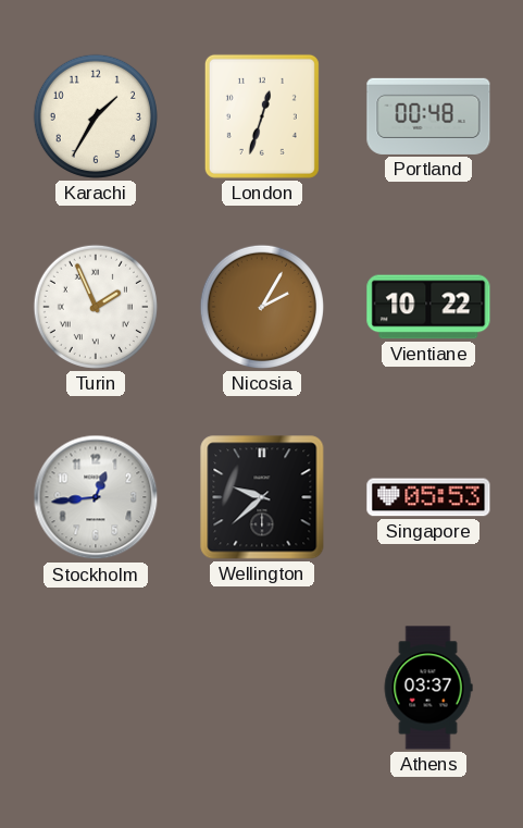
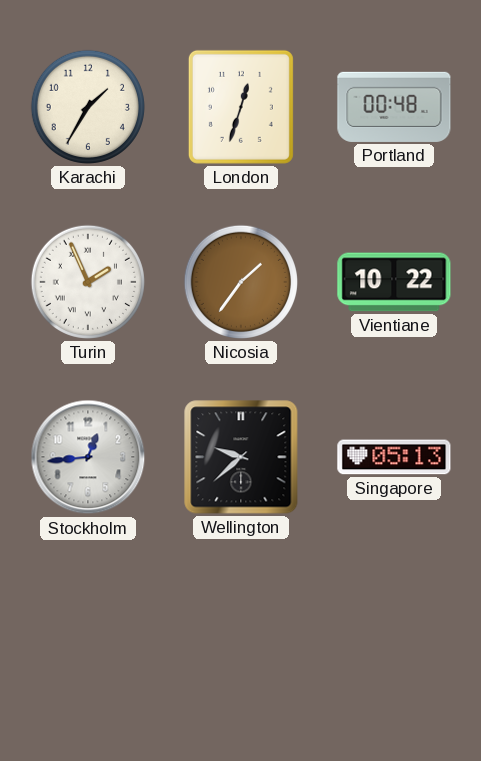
Nicosia: 2:05 -> 1:36
Singapore: 05:53 -> 05:13
Athens: 03:37 -> none
